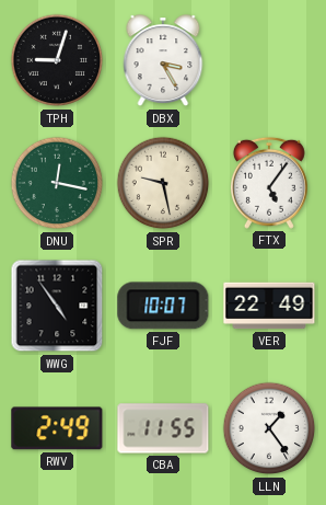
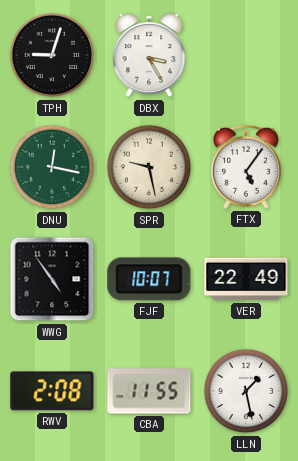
RWV: 2:49 -> 2:08
LLN: 1:24 -> 1:28
